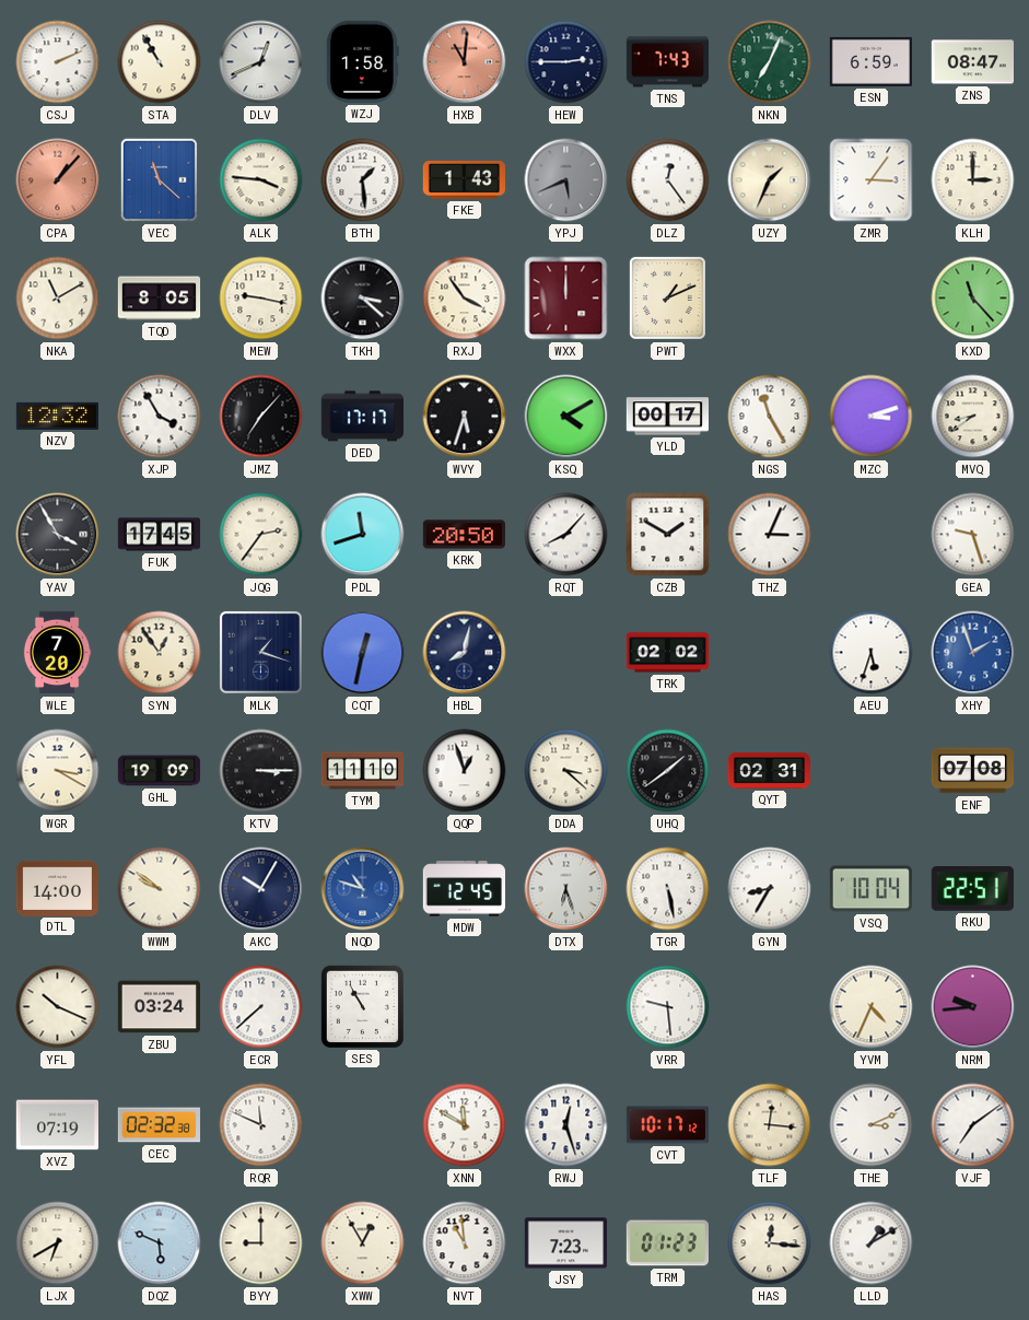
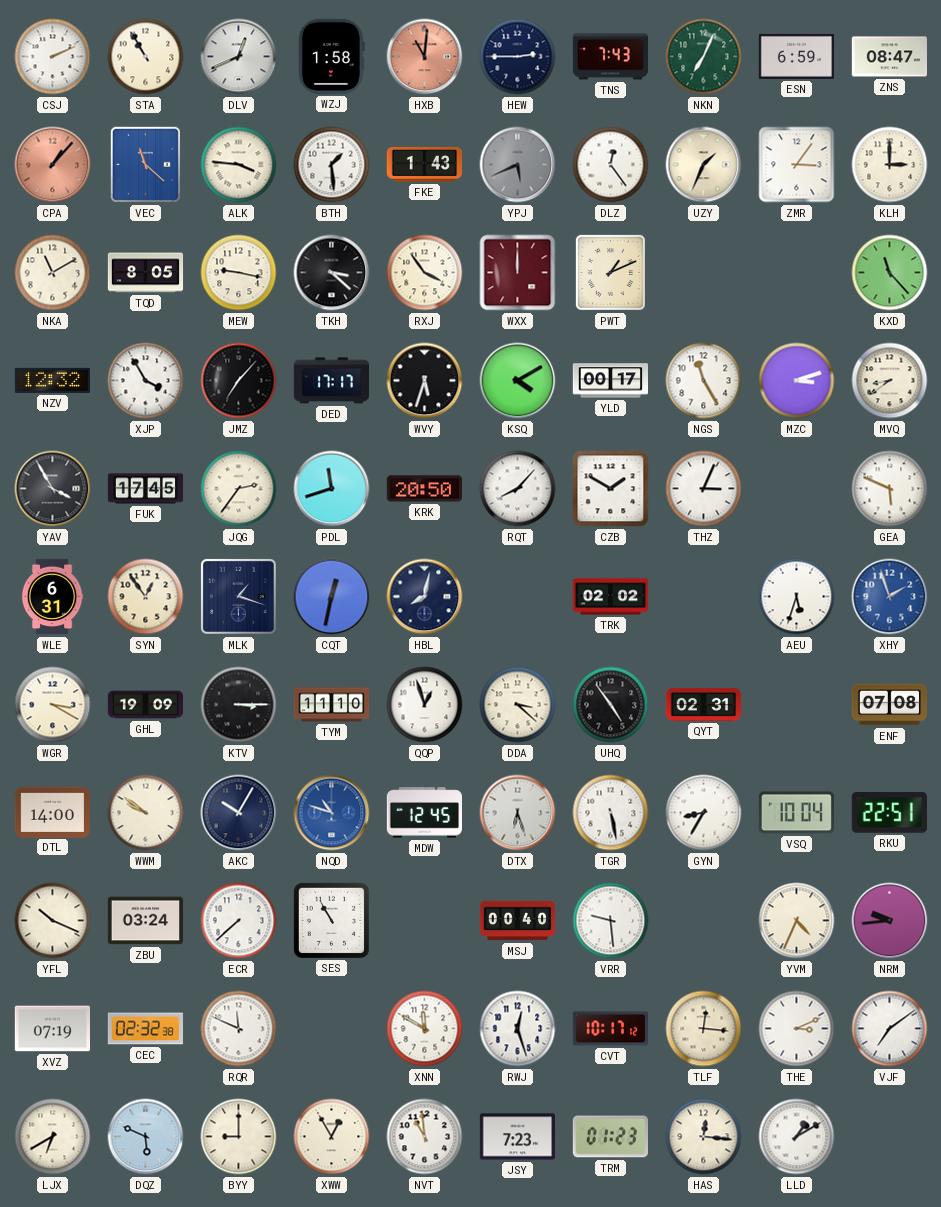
GEA: 9:27 -> 5:49
WLE: 7:20 -> 6:31
UHQ: 1:39 -> 4:54
MSJ: none -> 00:40
